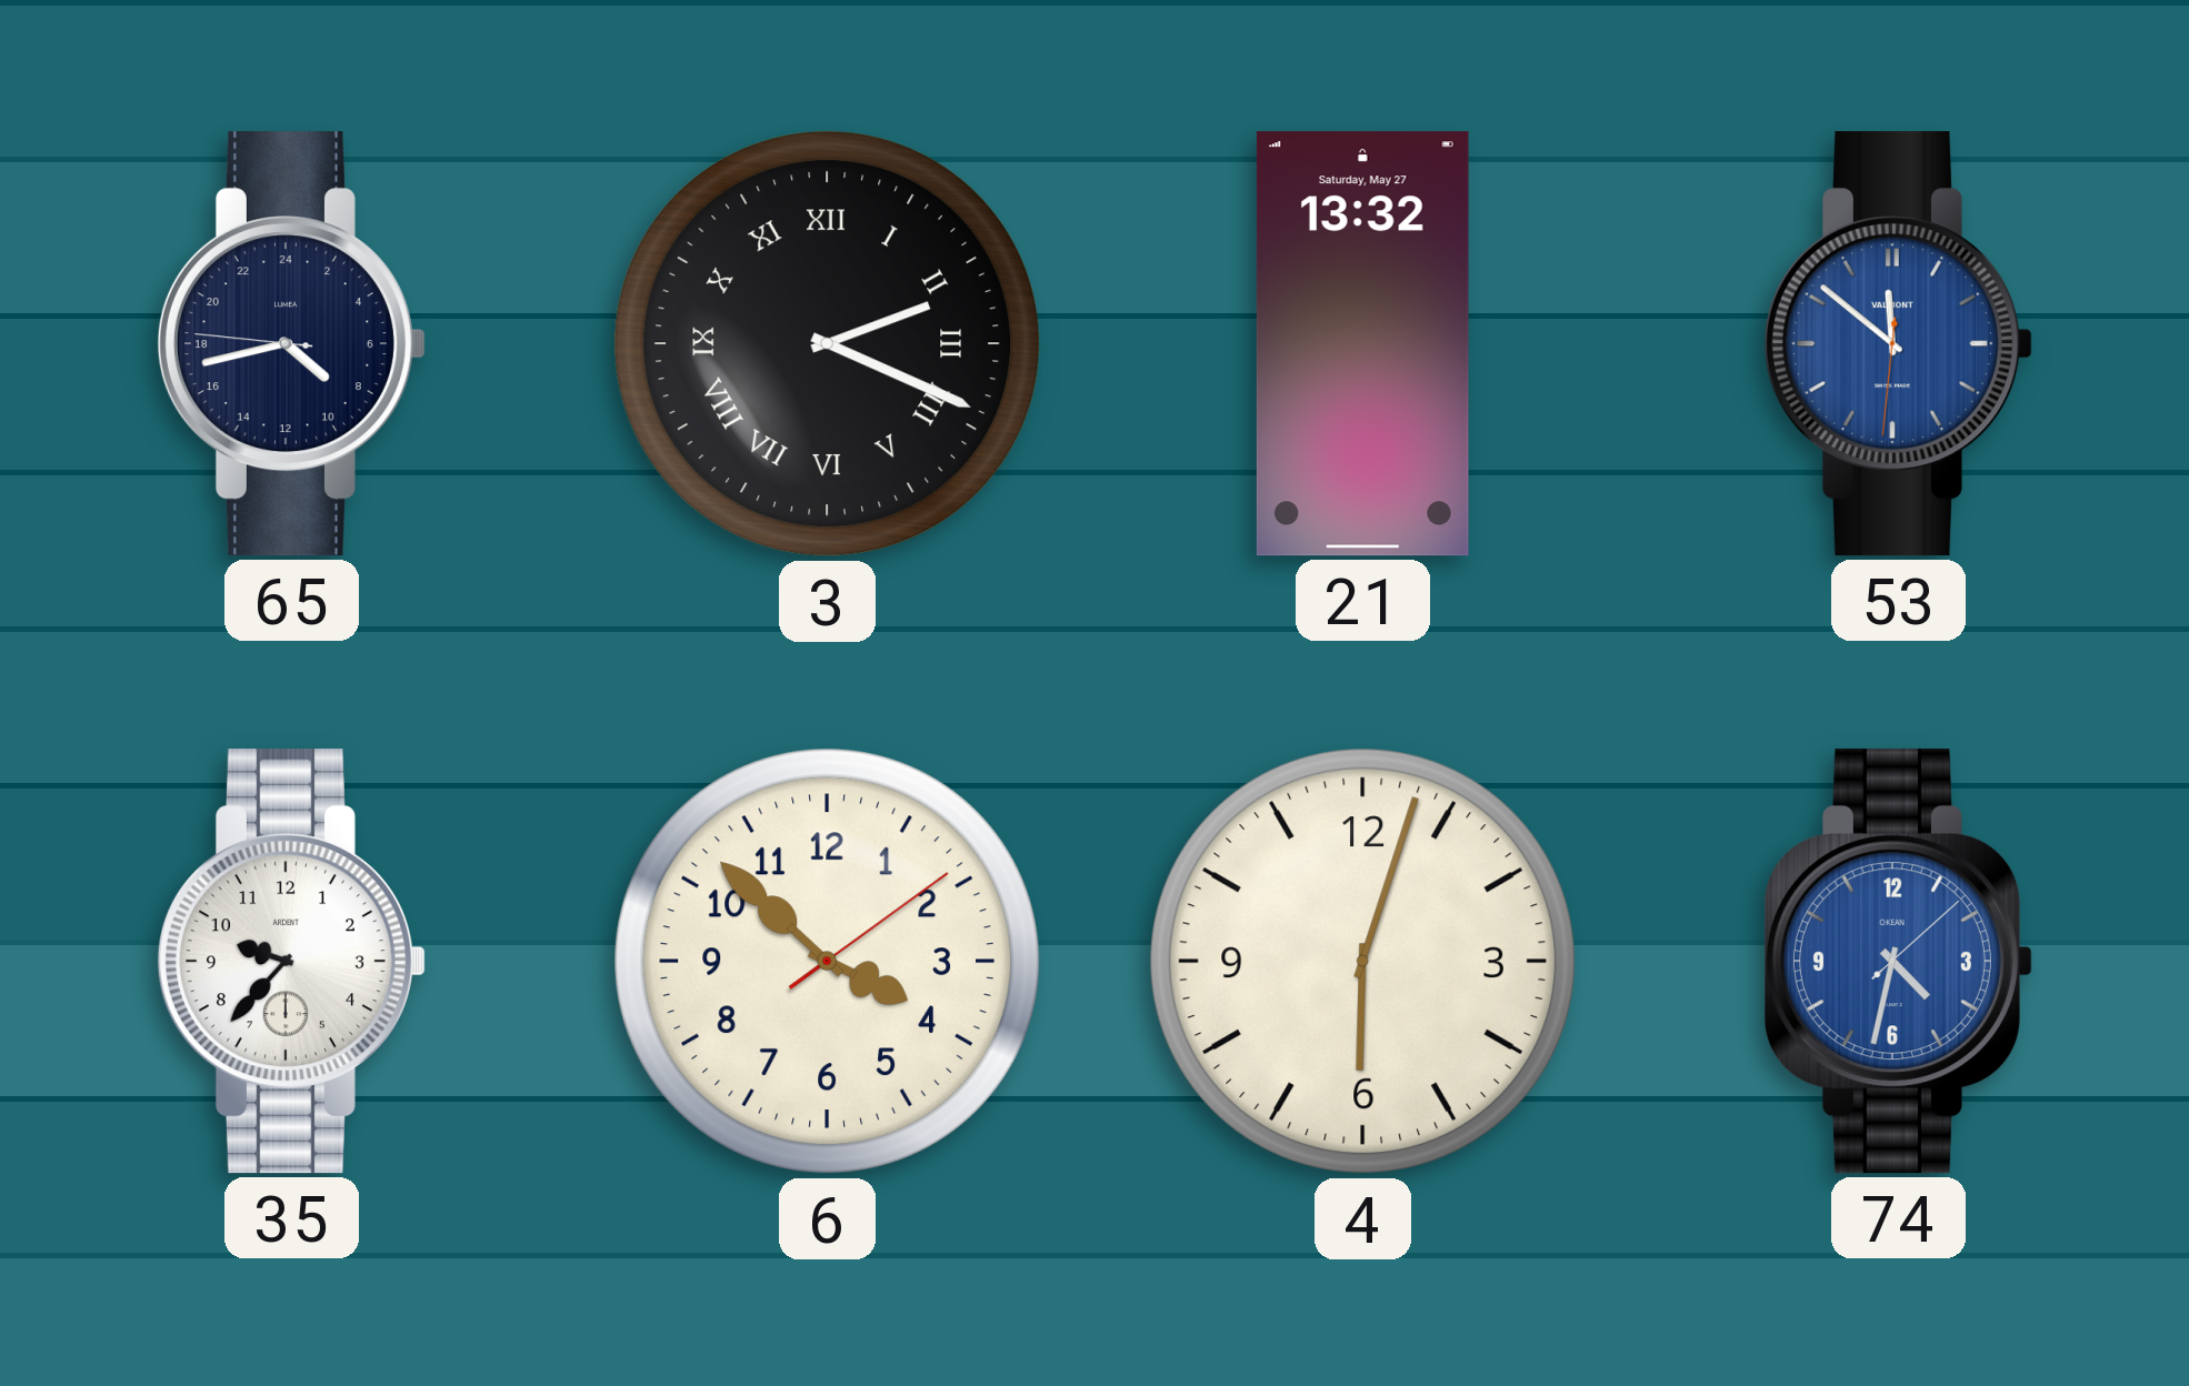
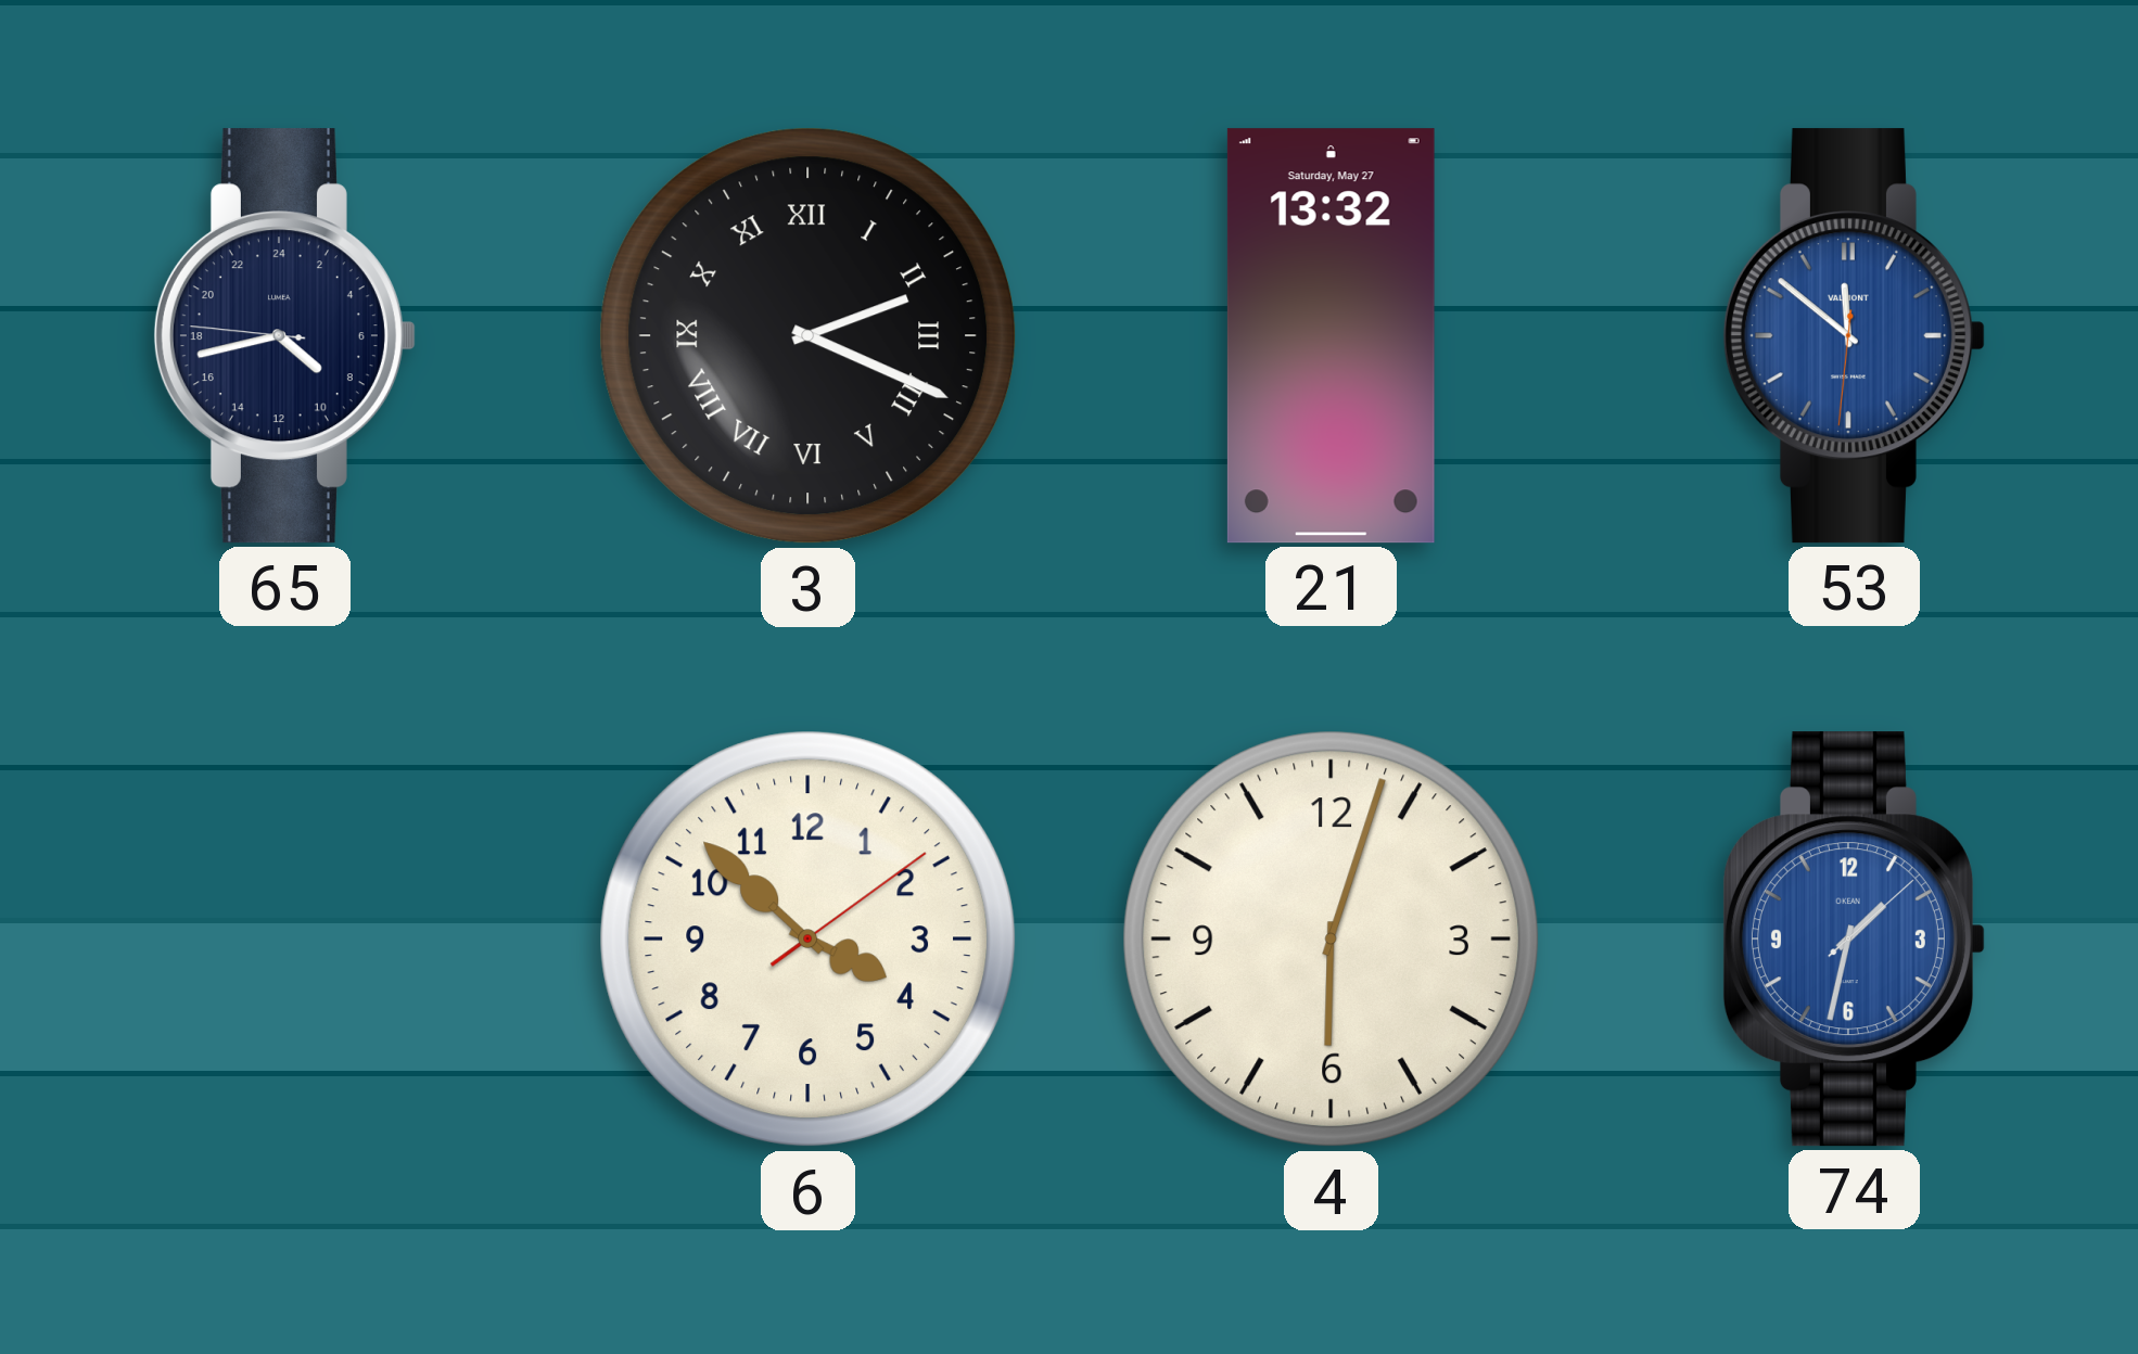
35: 9:37 -> none
74: 4:32 -> 1:32
